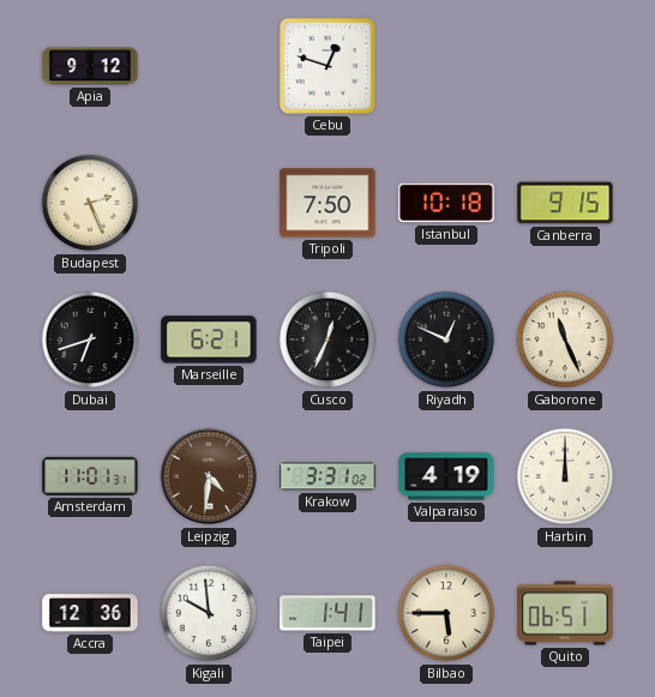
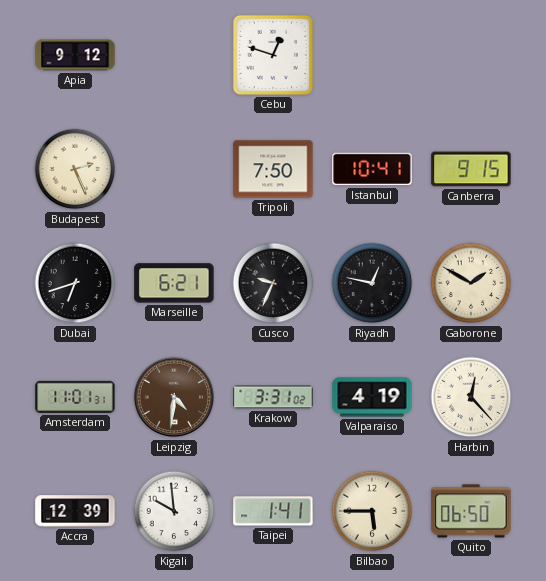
Istanbul: 10:18 -> 10:41
Cusco: 12:34 -> 9:34
Riyadh: 12:49 -> 12:47
Gaborone: 11:26 -> 1:50
Harbin: 12:00 -> 12:23
Accra: 12:36 -> 12:39
Quito: 06:51 -> 06:50
